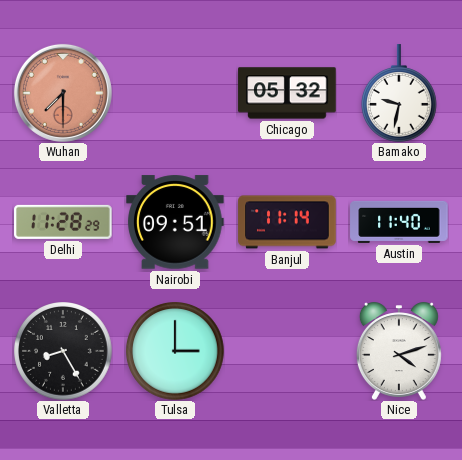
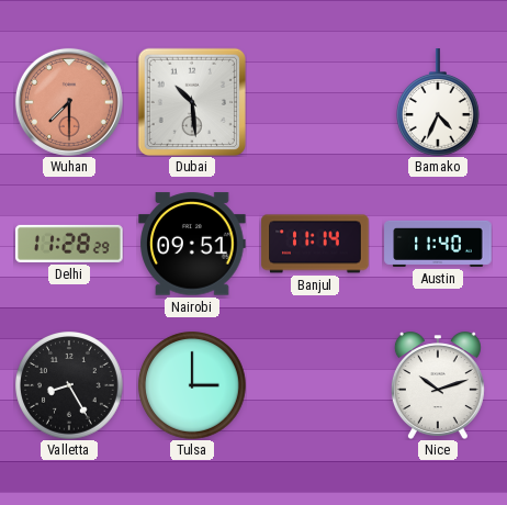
Dubai: none -> 10:29
Chicago: 05:32 -> none
Bamako: 9:32 -> 4:34
Nice: 4:12 -> 10:12
